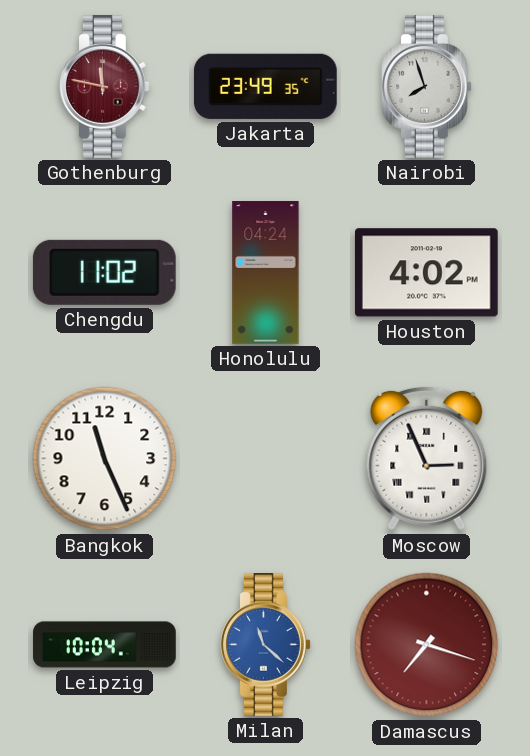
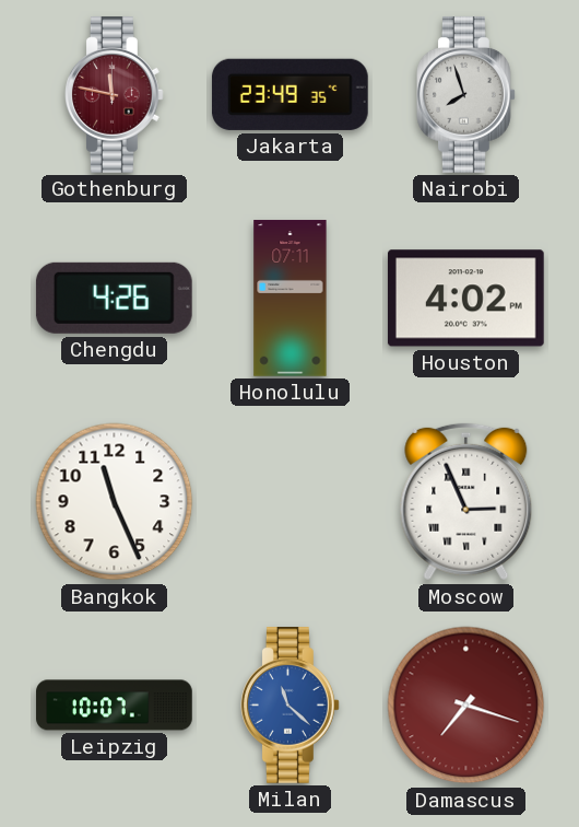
Chengdu: 11:02 -> 4:26
Honolulu: 04:24 -> 07:11
Leipzig: 10:04 -> 10:07
